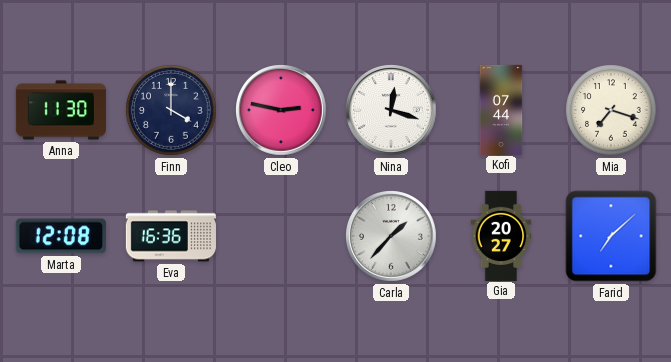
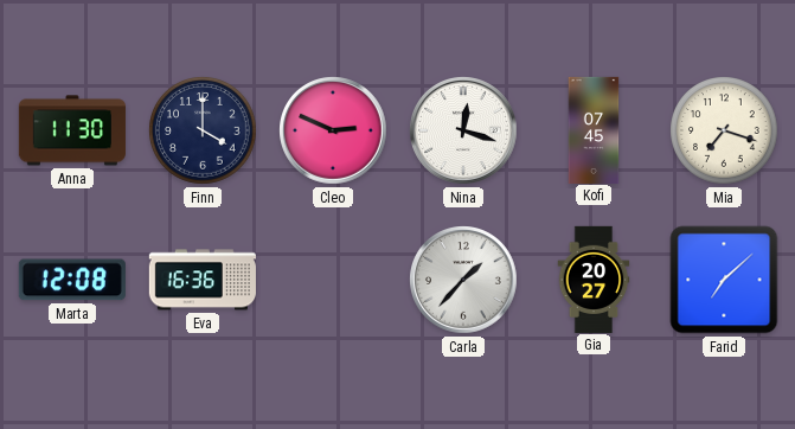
Cleo: 2:47 -> 2:49
Kofi: 07:44 -> 07:45
